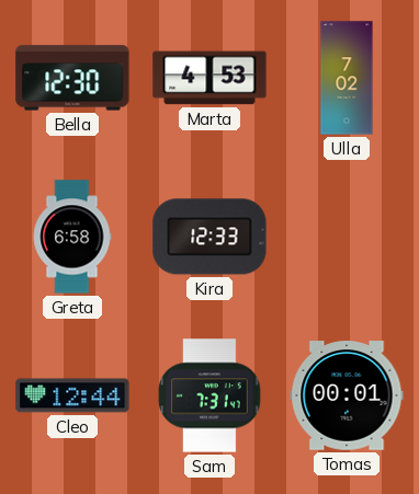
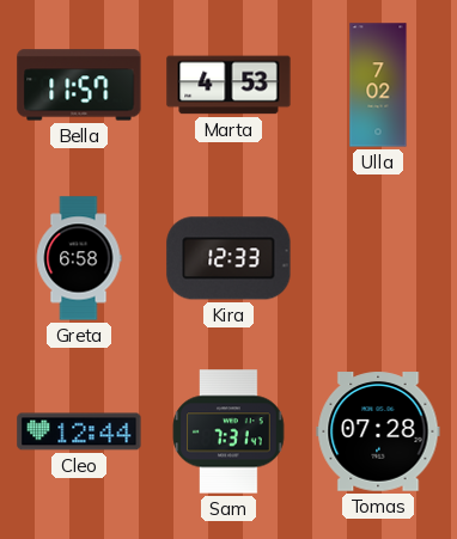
Bella: 12:30 -> 11:57
Tomas: 00:01 -> 07:28
